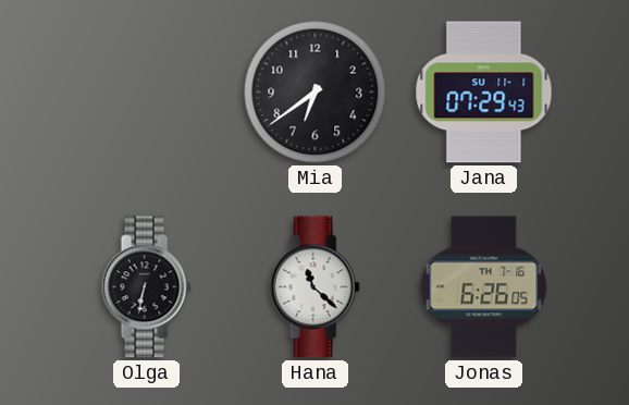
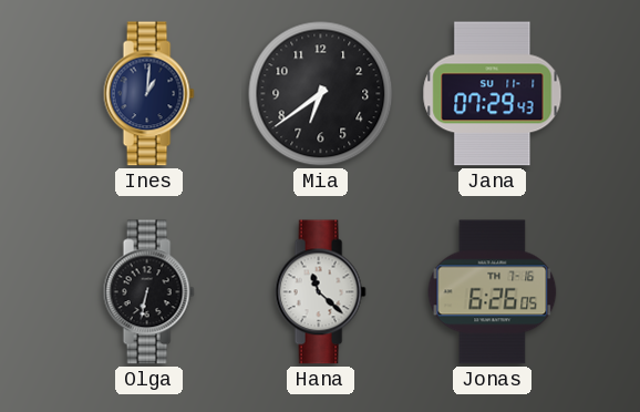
Ines: none -> 1:01
